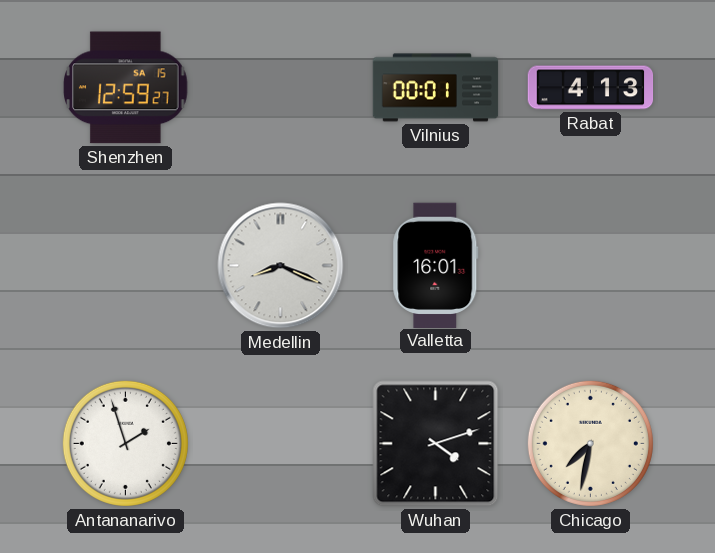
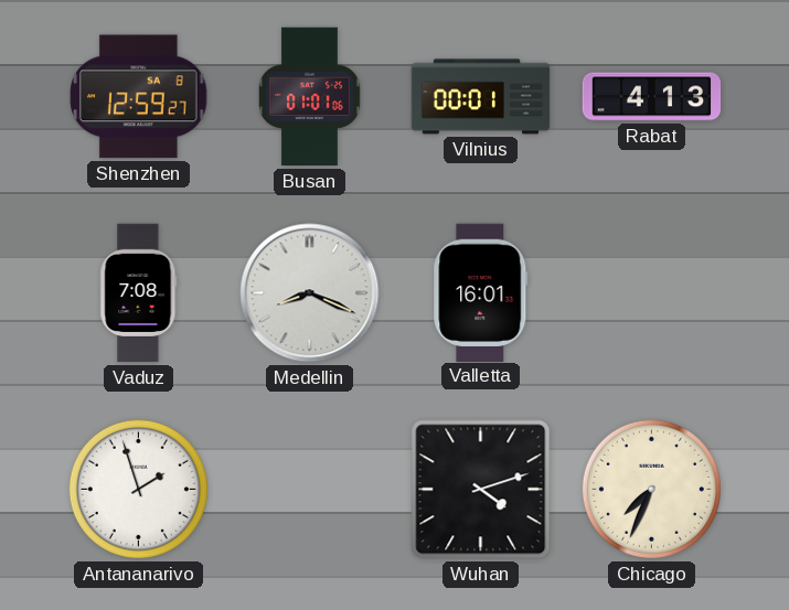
Shenzhen date: SA 15 -> SA 8
Busan: none -> 01:01
Vaduz: none -> 7:08
Chicago: 7:32 -> 7:34
